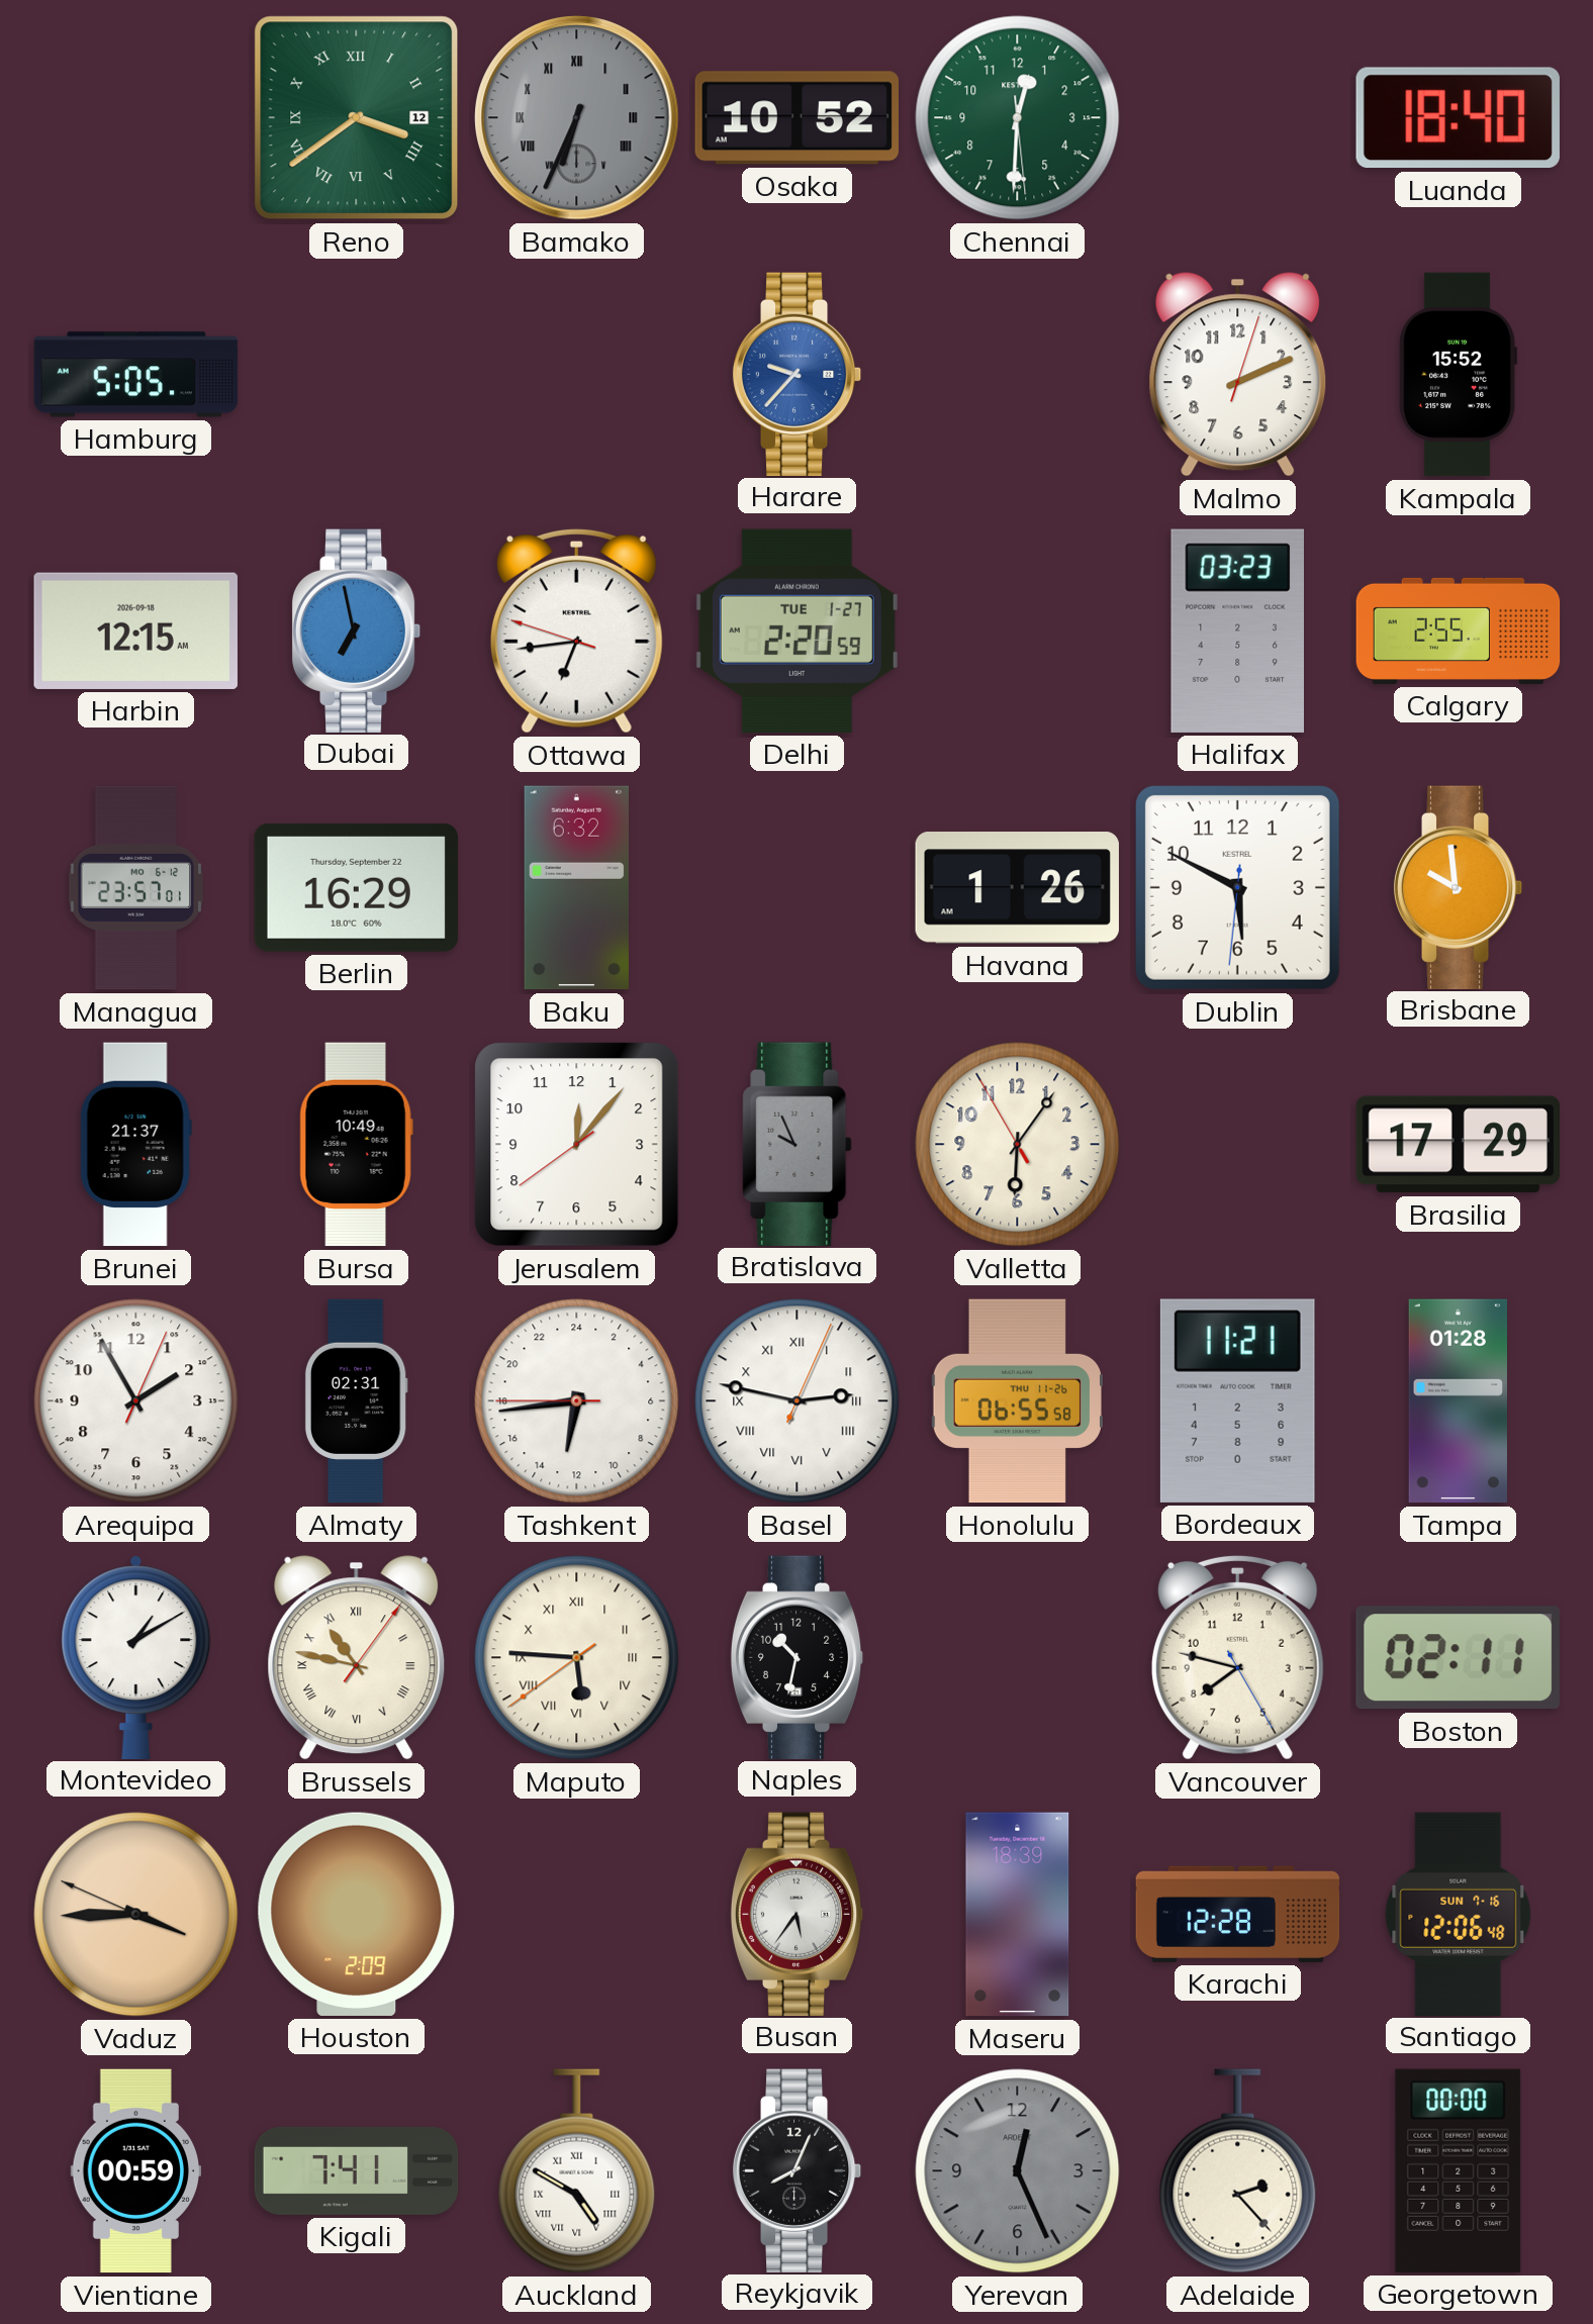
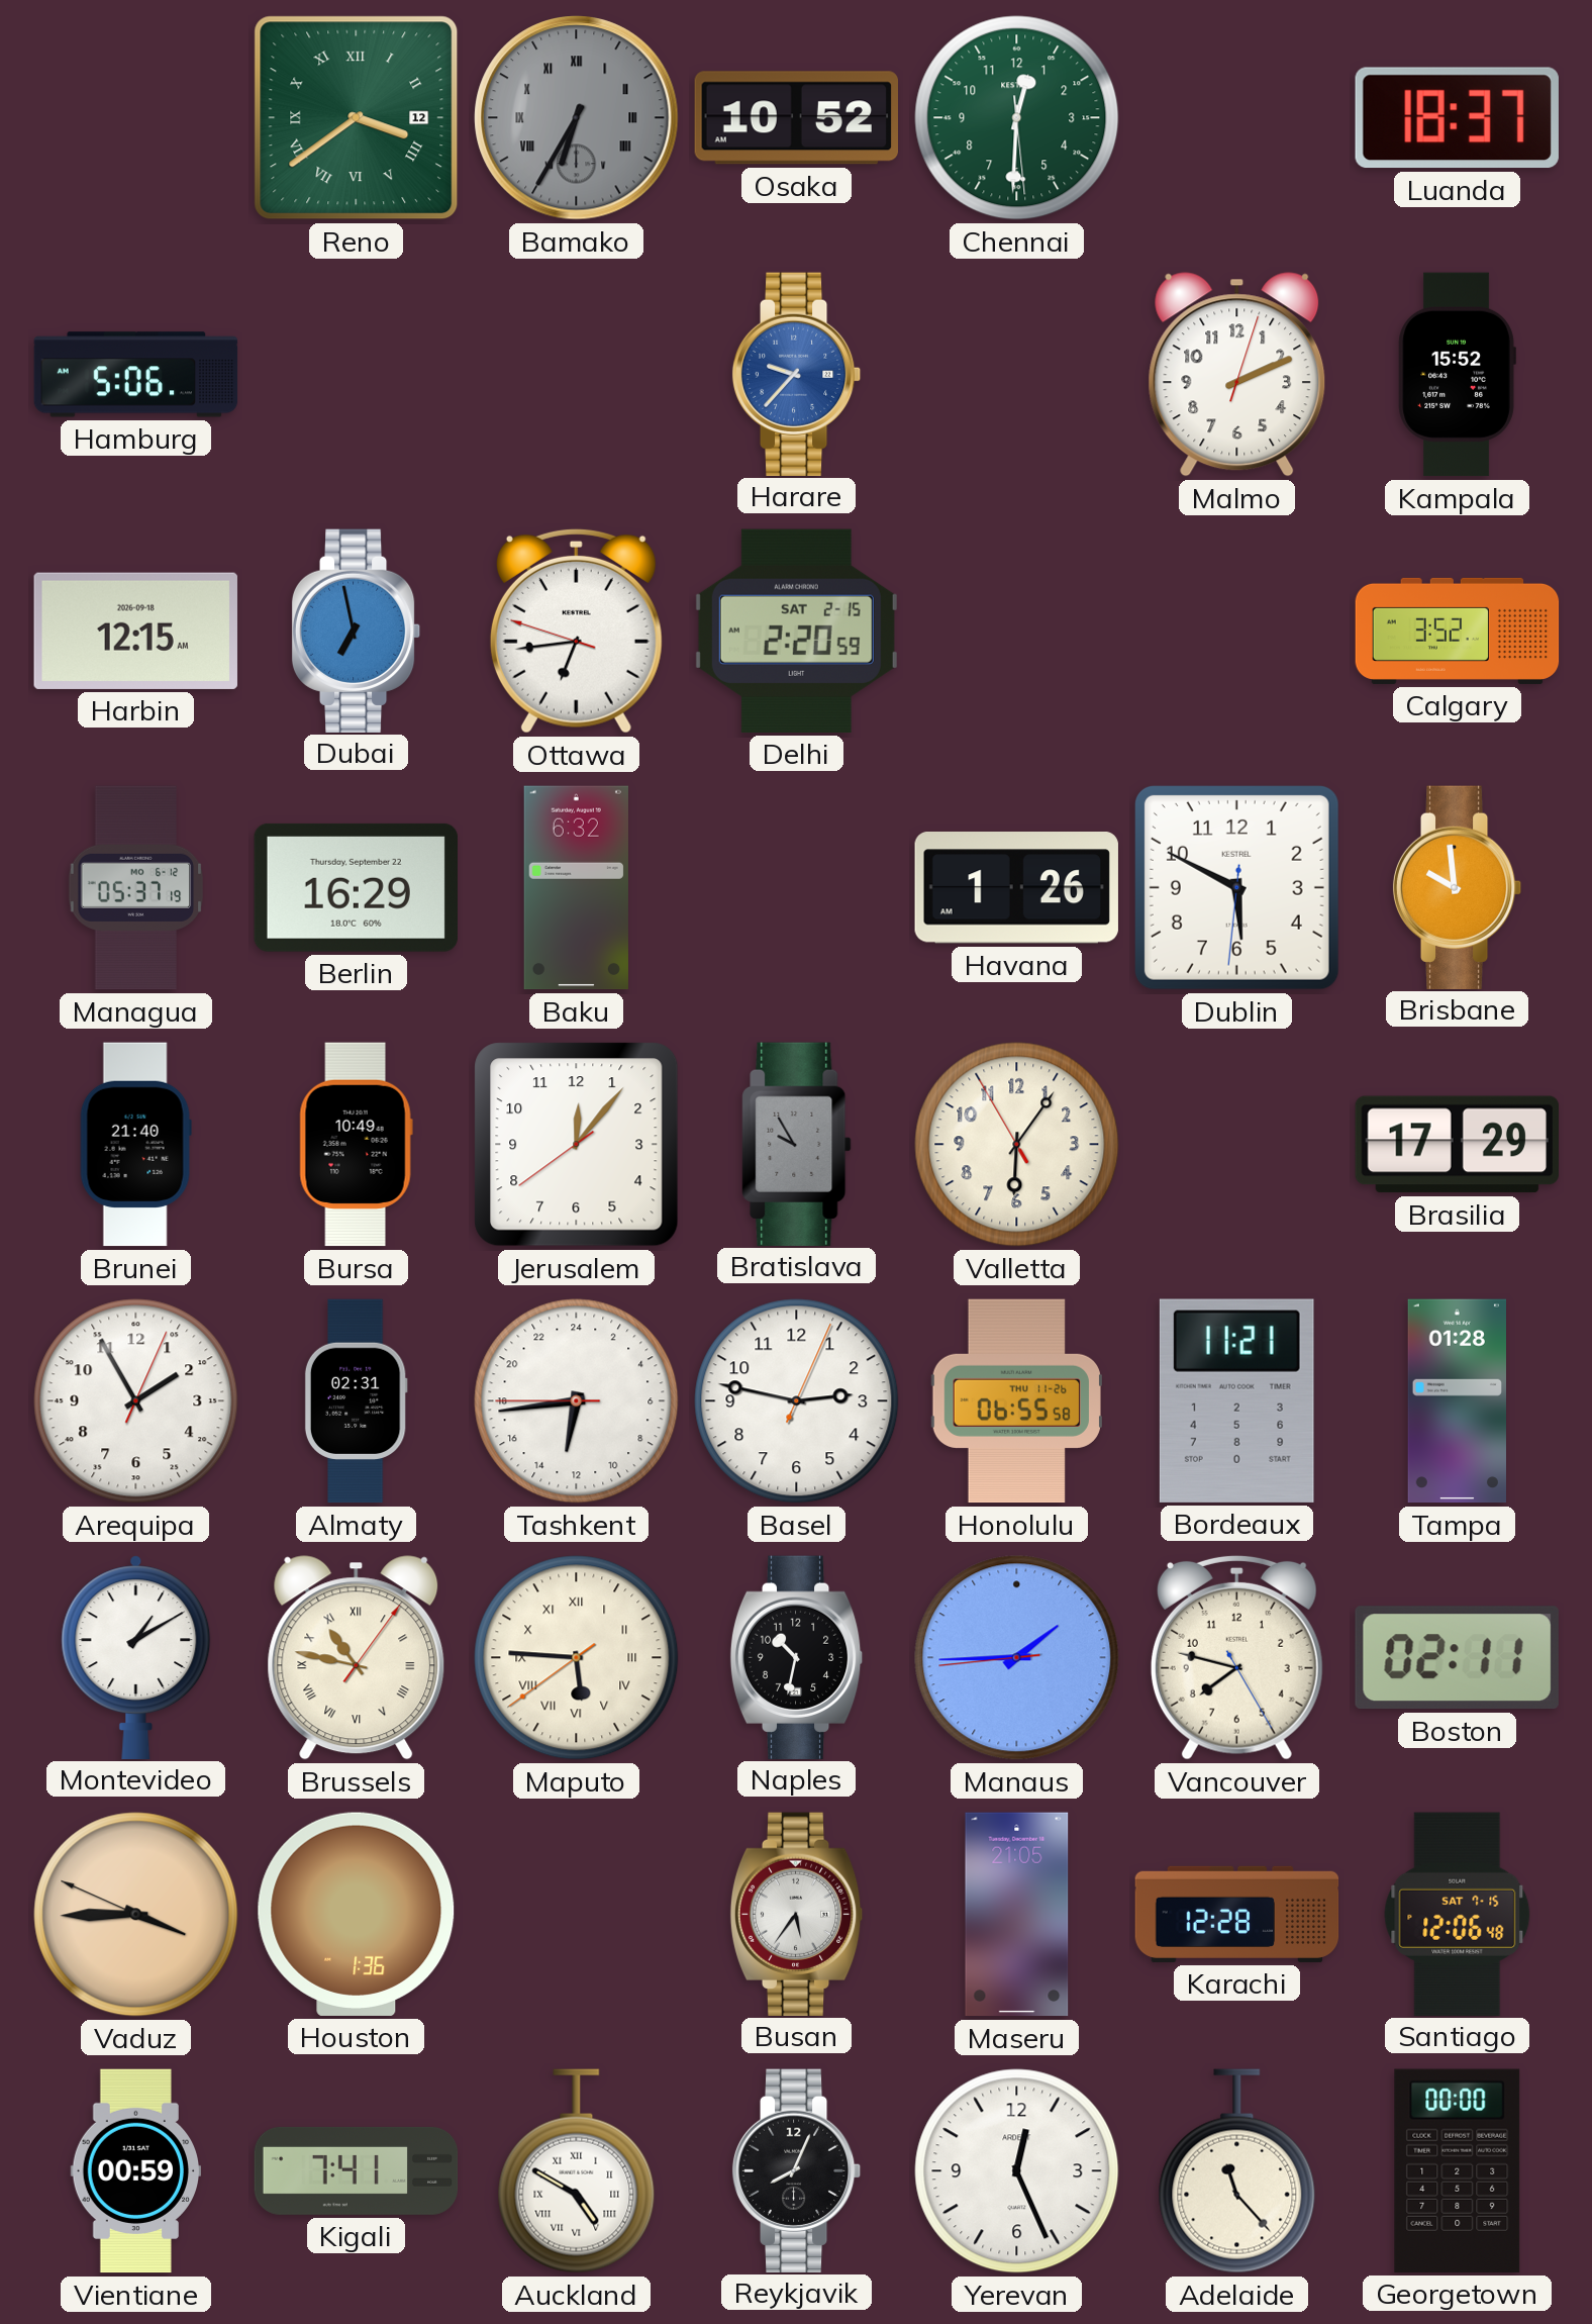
Bamako: 6:34 -> 6:35
Luanda: 18:40 -> 18:37
Hamburg: 5:05 -> 5:06
Delhi date: TUE 1-27 -> SAT 2-15
Halifax: 03:23 -> none
Calgary: 2:55 -> 3:52
Managua: 23:57 -> 05:37
Brunei: 21:37 -> 21:40
Bratislava: 9:56 -> 9:55
Basel numerals: Roman -> Arabic
Manaus: none -> 1:44
Houston: 2:09 -> 1:36
Maseru: 18:39 -> 21:05
Santiago date: SUN 7-16 -> SAT 7-15
Yerevan dial: grey -> white
Adelaide: 2:23 -> 11:23
